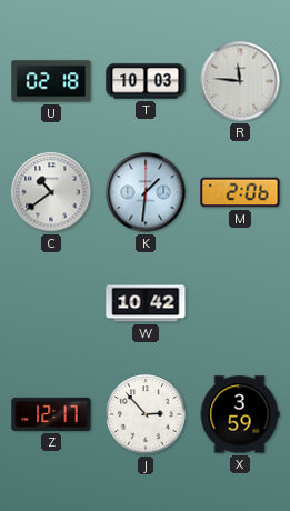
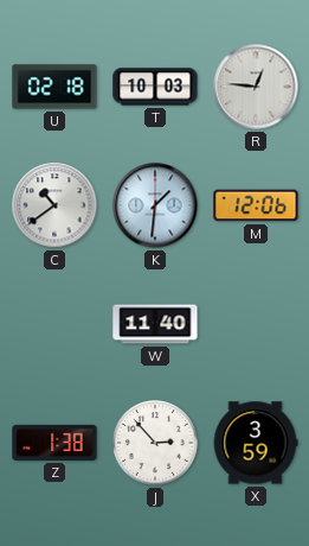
R: 11:46 -> 12:46
M: 2:06 -> 12:06
W: 10:42 -> 11:40
Z: 12:17 -> 1:38
